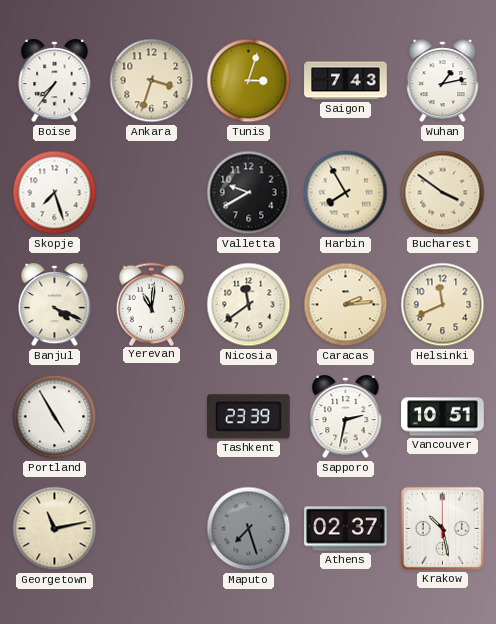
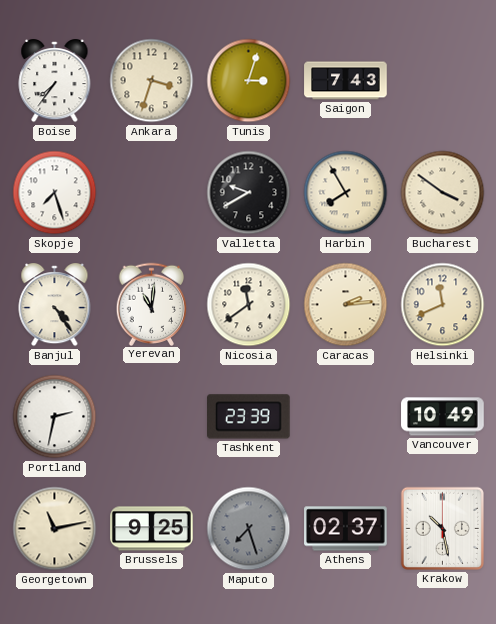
Wuhan: 1:13 -> none
Banjul: 4:19 -> 4:24
Portland: 4:55 -> 2:32
Sapporo: 2:32 -> none
Vancouver: 10:51 -> 10:49
Brussels: none -> 9:25
